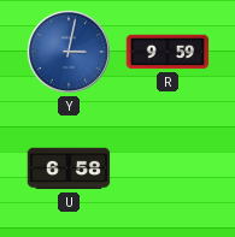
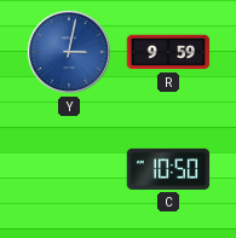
U: 6:58 -> none
C: none -> 10:50
